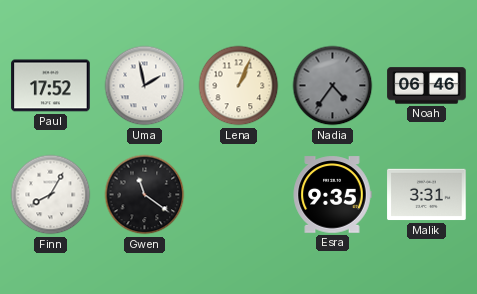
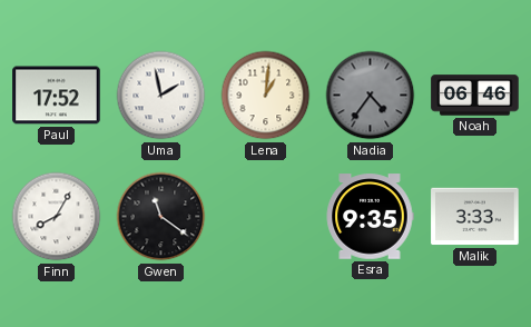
Lena: 1:04 -> 1:01
Malik: 3:31 -> 3:33
